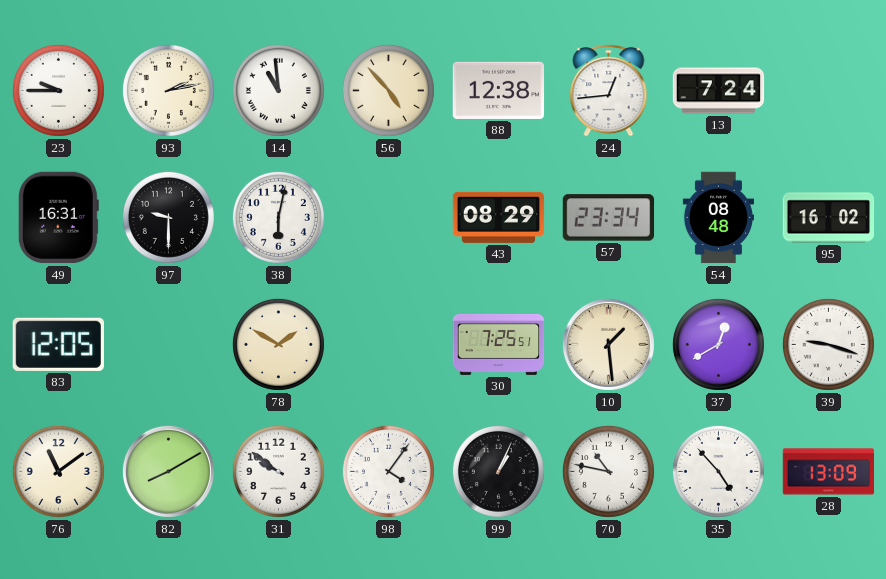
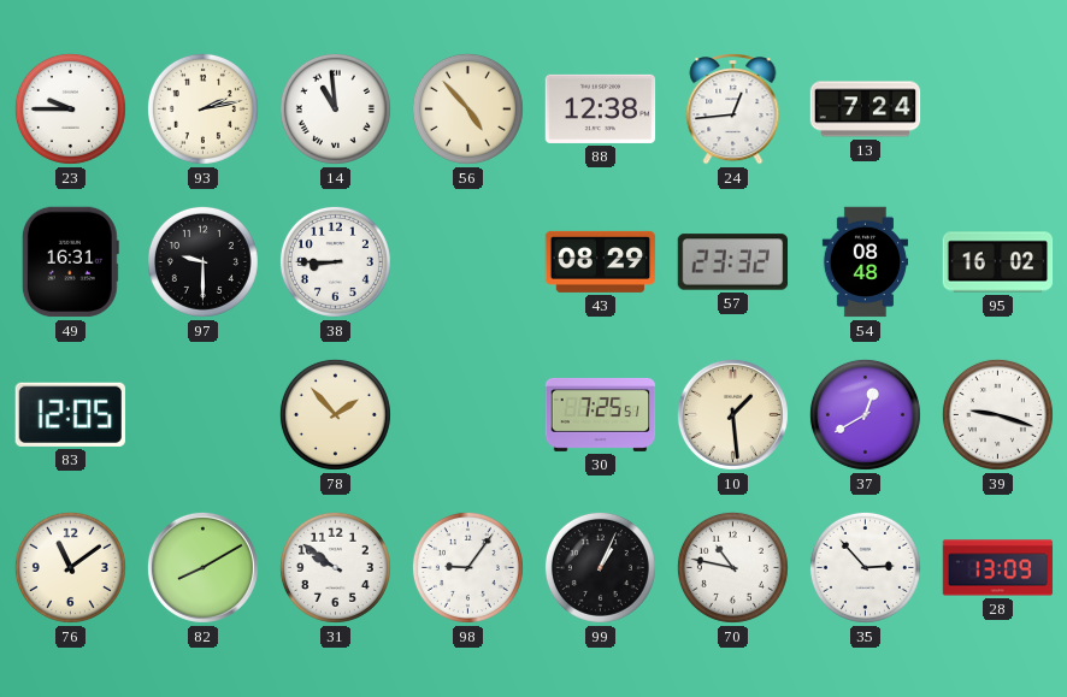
38: 6:02 -> 8:45
57: 23:34 -> 23:32
78: 1:50 -> 1:53
98: 4:06 -> 9:06
35: 4:53 -> 2:53
